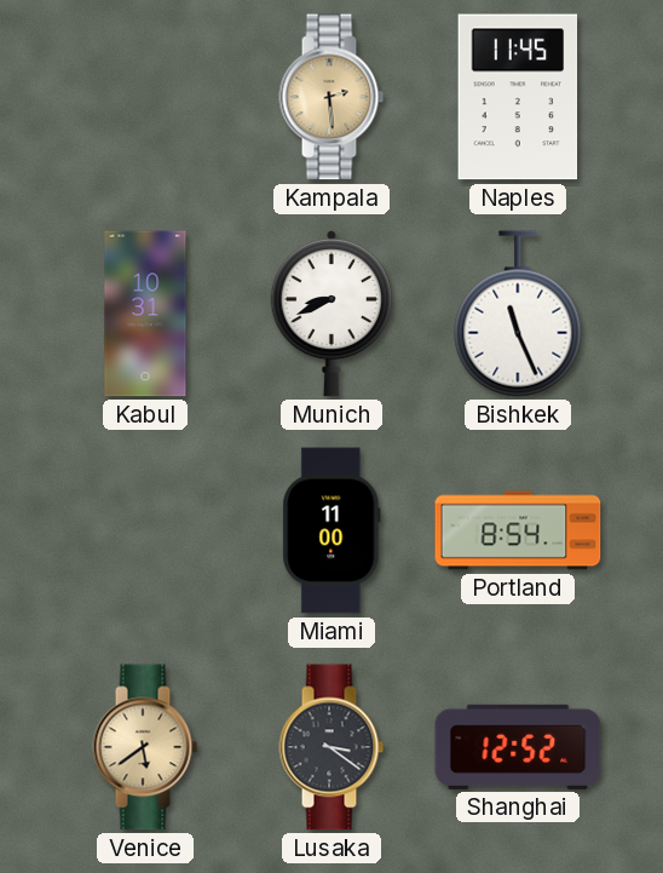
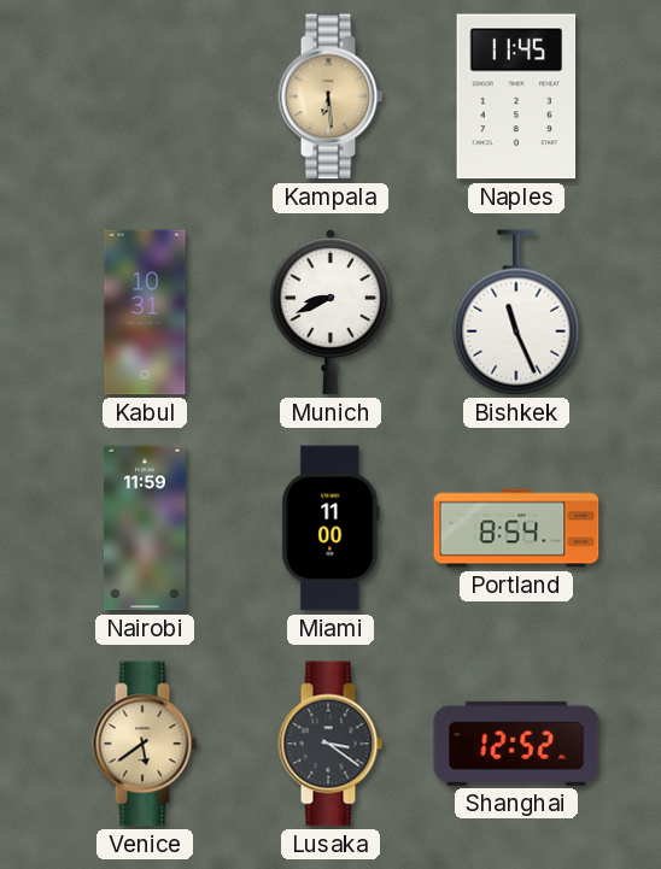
Kampala: 2:29 -> 6:29
Nairobi: none -> 11:59
